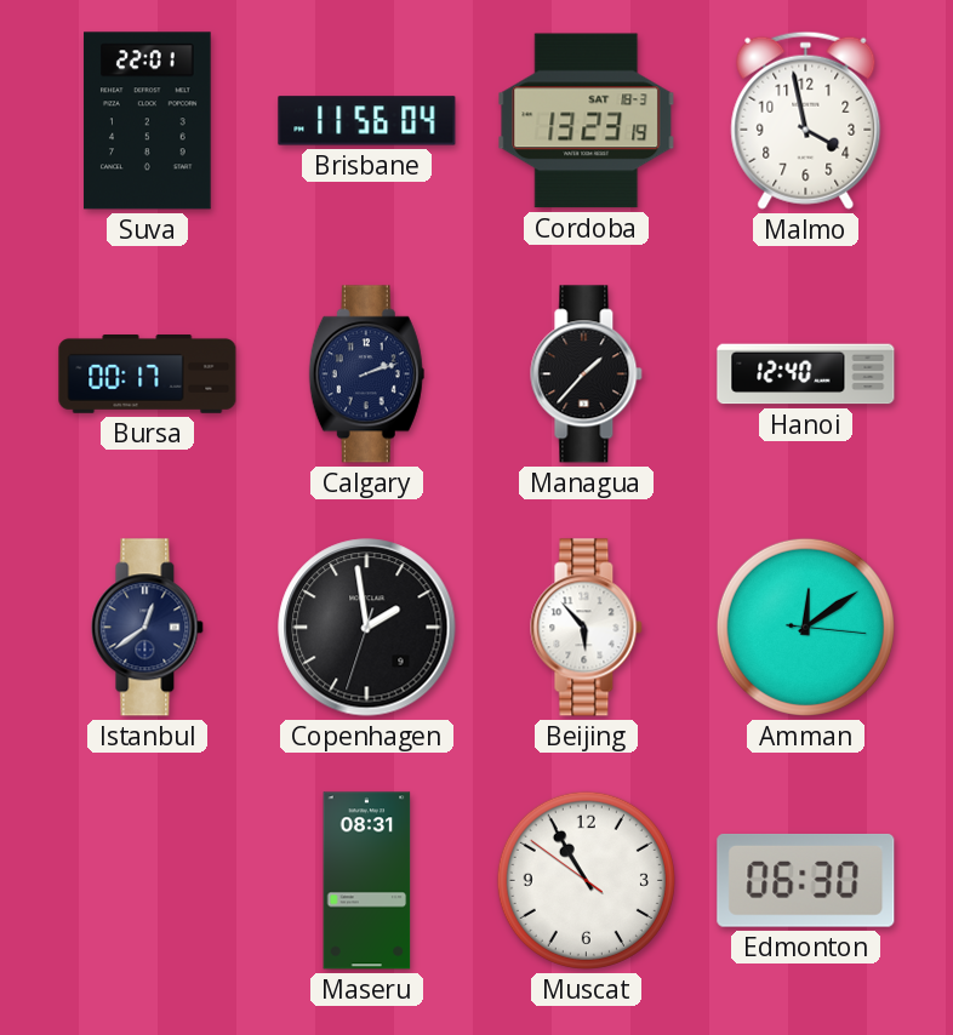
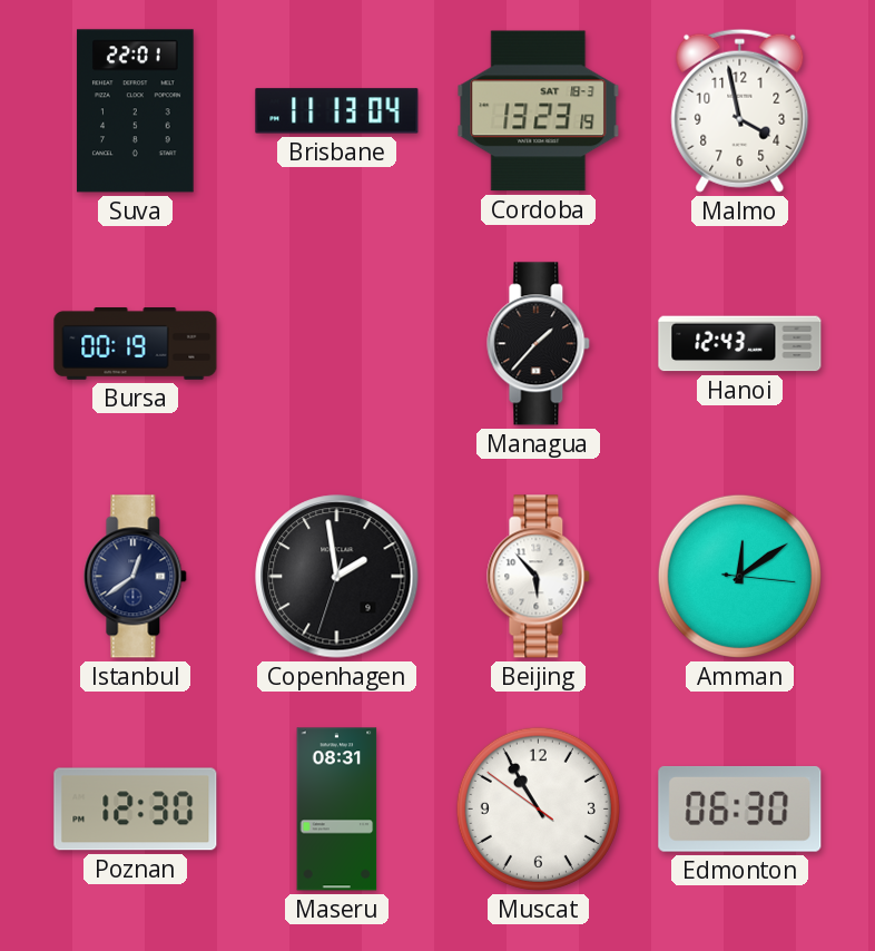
Brisbane: 11:56 -> 11:13
Bursa: 00:17 -> 00:19
Calgary: 2:12 -> none
Hanoi: 12:40 -> 12:43
Poznan: none -> 12:30
